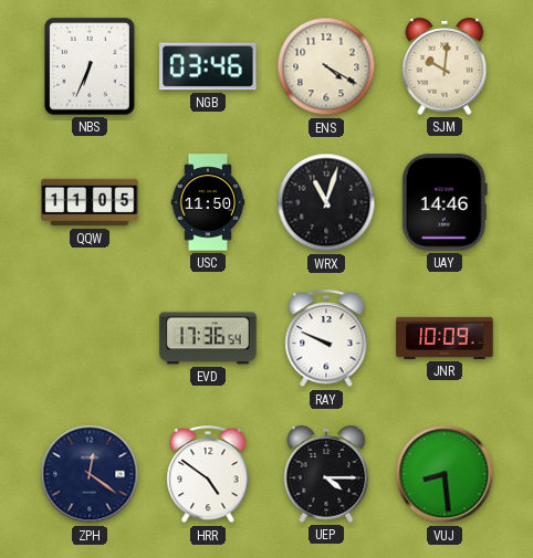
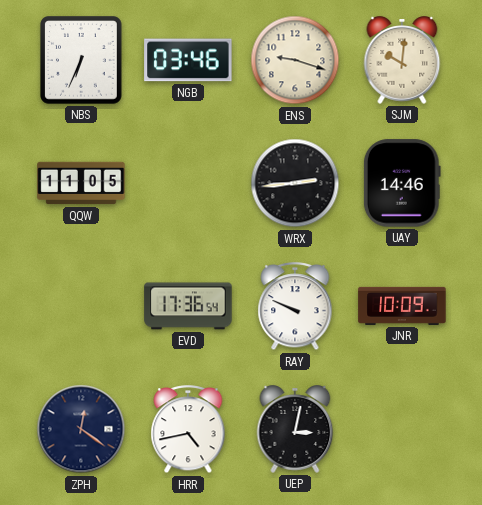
ENS: 4:20 -> 9:18
USC: 11:50 -> none
WRX: 11:03 -> 2:44
HRR: 4:51 -> 4:43
UEP: 4:15 -> 3:02
VUJ: 8:29 -> none
